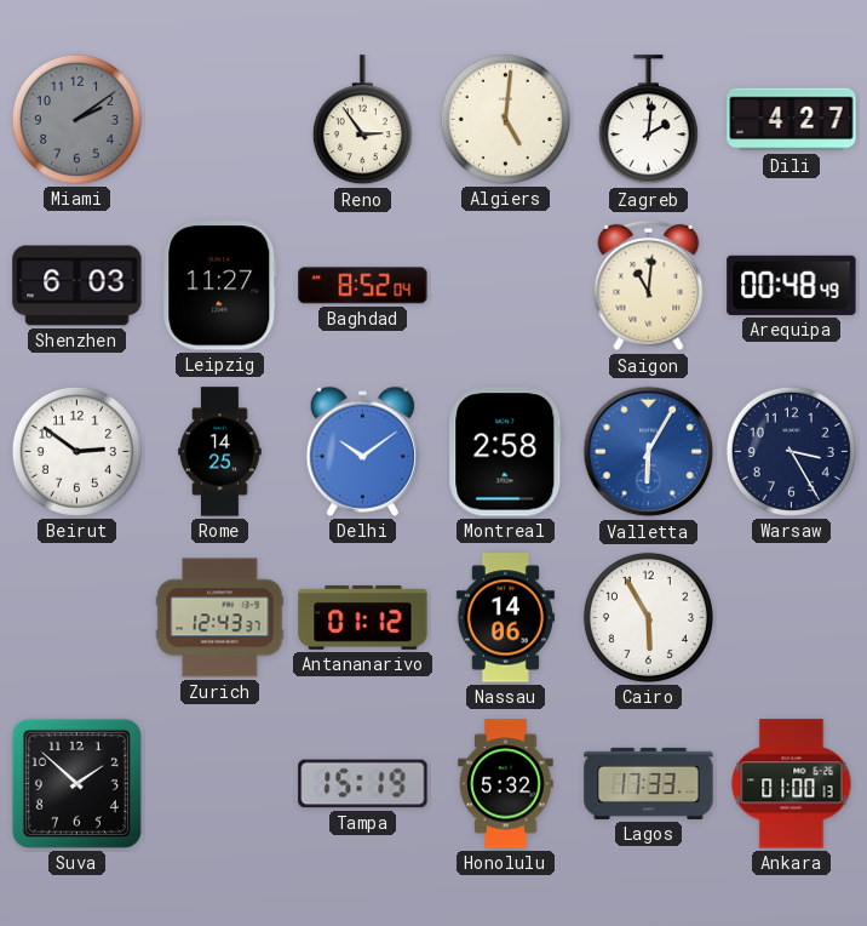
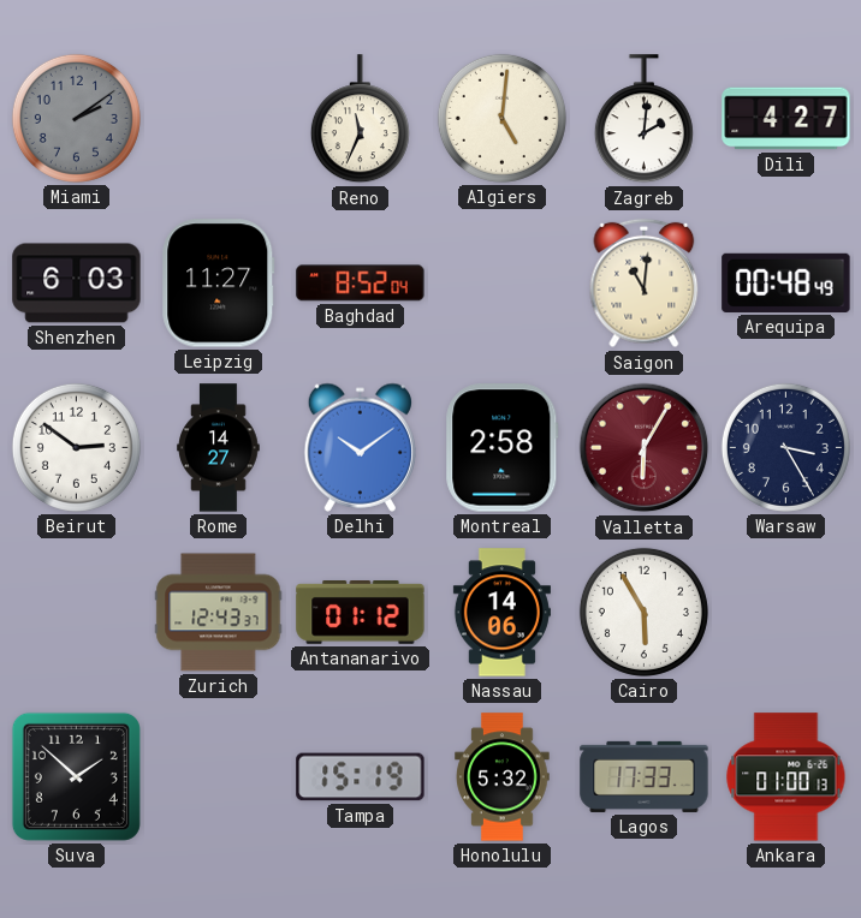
Reno: 2:54 -> 11:34
Rome: 14:25 -> 14:27
Valletta dial: blue -> burgundy
